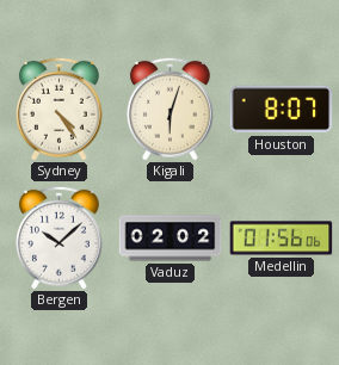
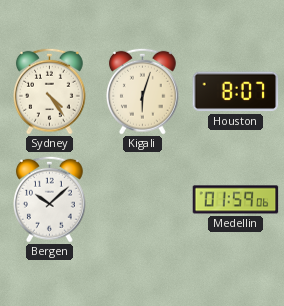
Vaduz: 02:02 -> none
Medellin: 01:56 -> 01:59
